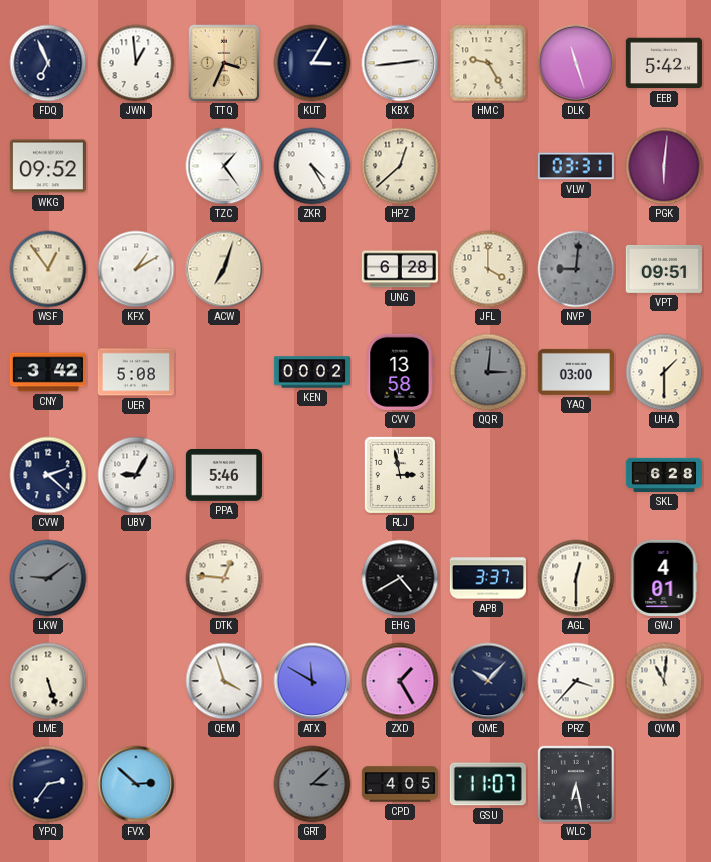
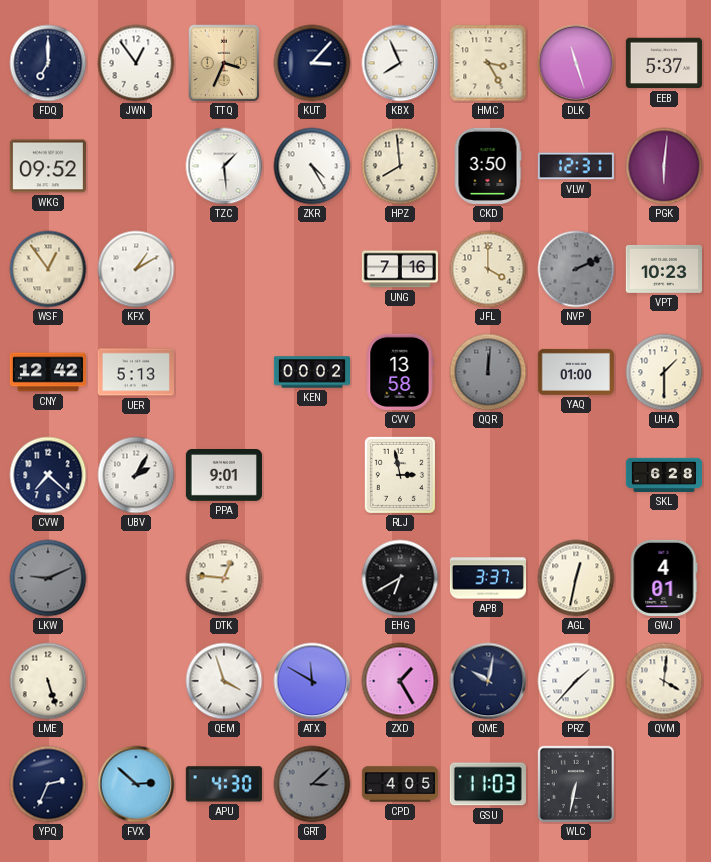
FDQ: 6:56 -> 7:00
JWN: 12:59 -> 12:54
KUT: 3:05 -> 3:07
KBX: 2:44 -> 7:56
HMC: 9:25 -> 3:25
EEB: 5:42 -> 5:37
TZC: 1:24 -> 1:29
HPZ: 12:38 -> 7:59
CKD: none -> 3:50
VLW: 03:31 -> 12:31
ACW: 7:03 -> none
UNG: 6:28 -> 7:16
NVP: 9:01 -> 2:11
VPT: 09:51 -> 10:23
CNY: 3:42 -> 12:42
UER: 5:08 -> 5:13
QQR: 3:01 -> 12:01
YAQ: 03:00 -> 01:00
CVW: 2:22 -> 7:22
UBV: 9:05 -> 2:05
PPA: 5:46 -> 9:01
LKW: 9:09 -> 9:11
EHG: 4:40 -> 6:40
AGL: 12:30 -> 12:32
QME: 10:07 -> 10:02
PRZ: 3:37 -> 1:37
QVM: 11:01 -> 4:01
YPQ: 2:36 -> 2:34
APU: none -> 4:30
GSU: 11:07 -> 11:03
WLC: 6:28 -> 6:32
